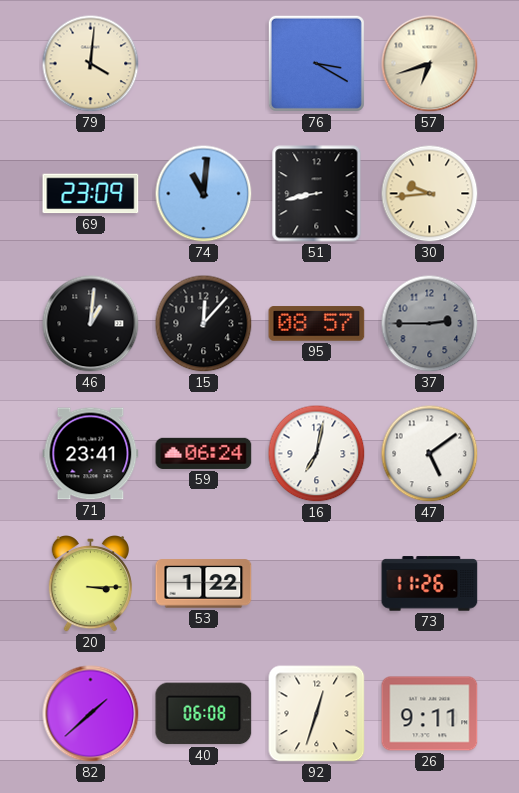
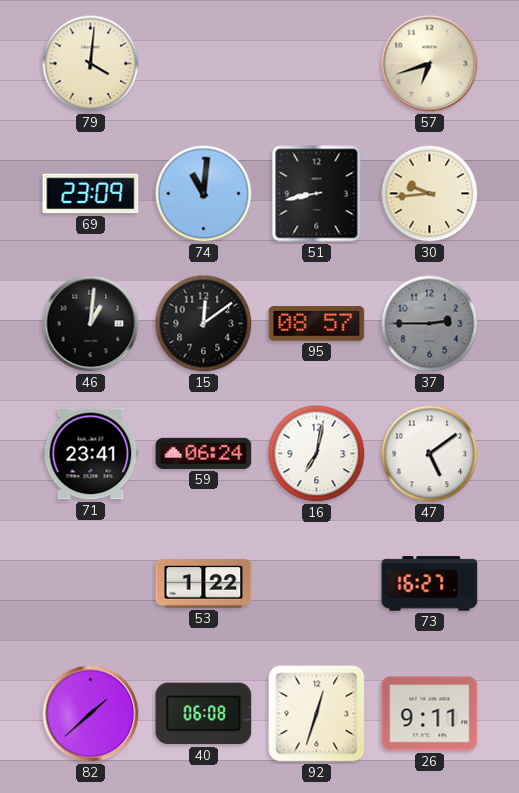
76: 3:20 -> none
15: 12:07 -> 12:09
20: 3:15 -> none
73: 11:26 -> 16:27
